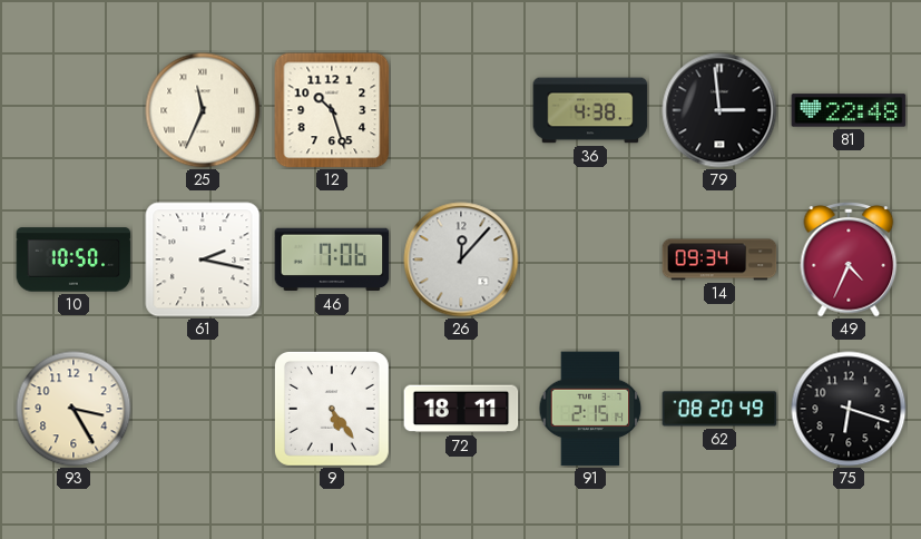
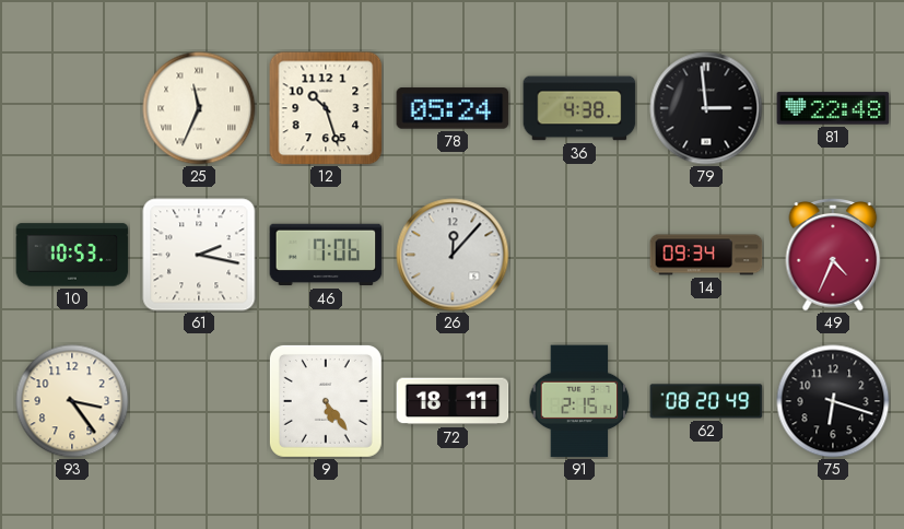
78: none -> 05:24
10: 10:50 -> 10:53
93: 3:25 -> 3:24
